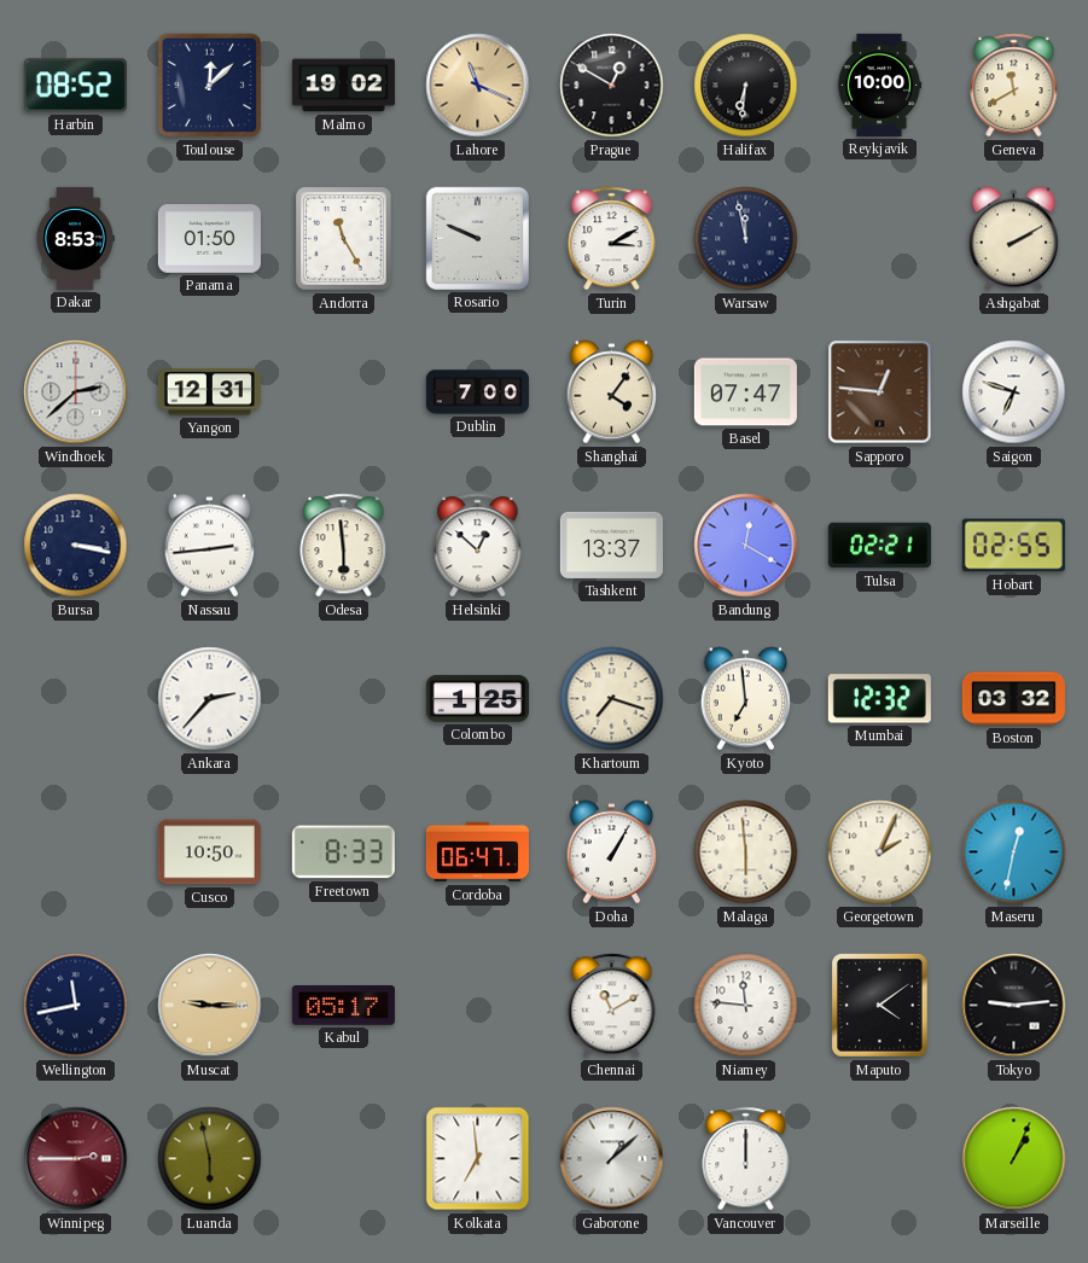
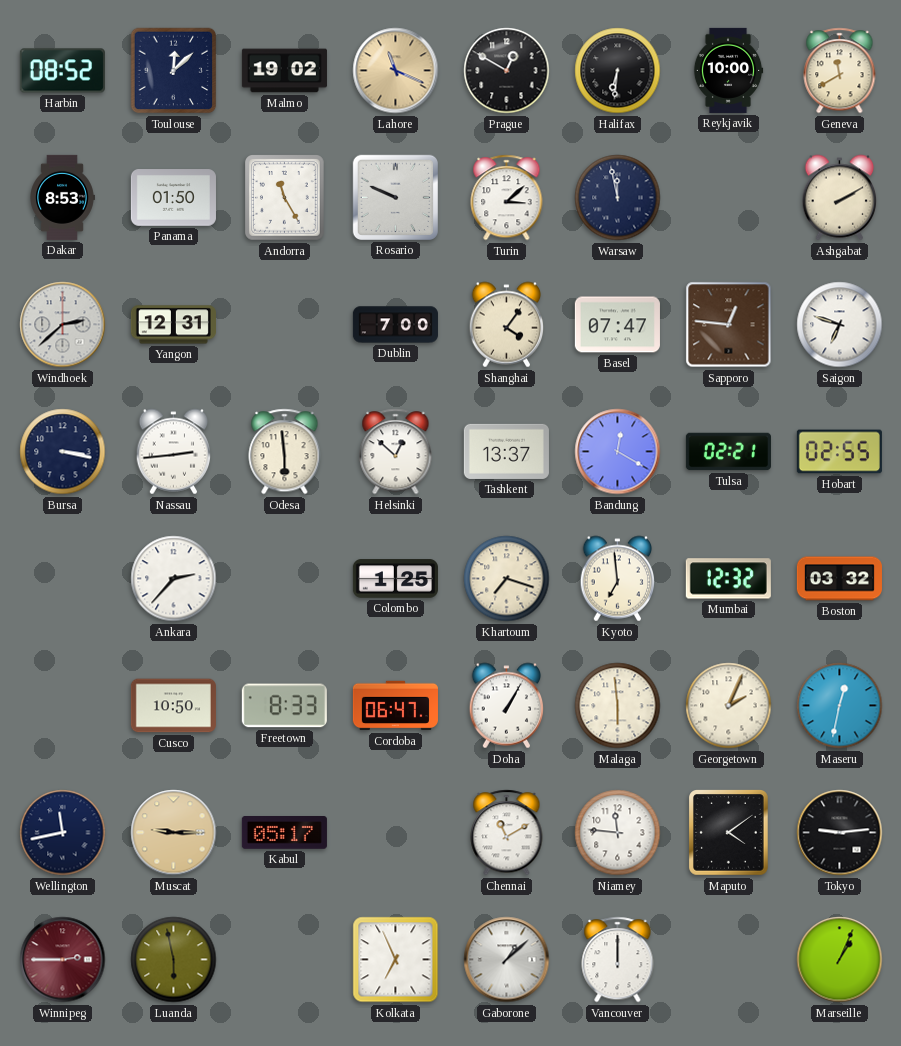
Turin: 3:10 -> 3:08
Kolkata: 6:59 -> 6:56
